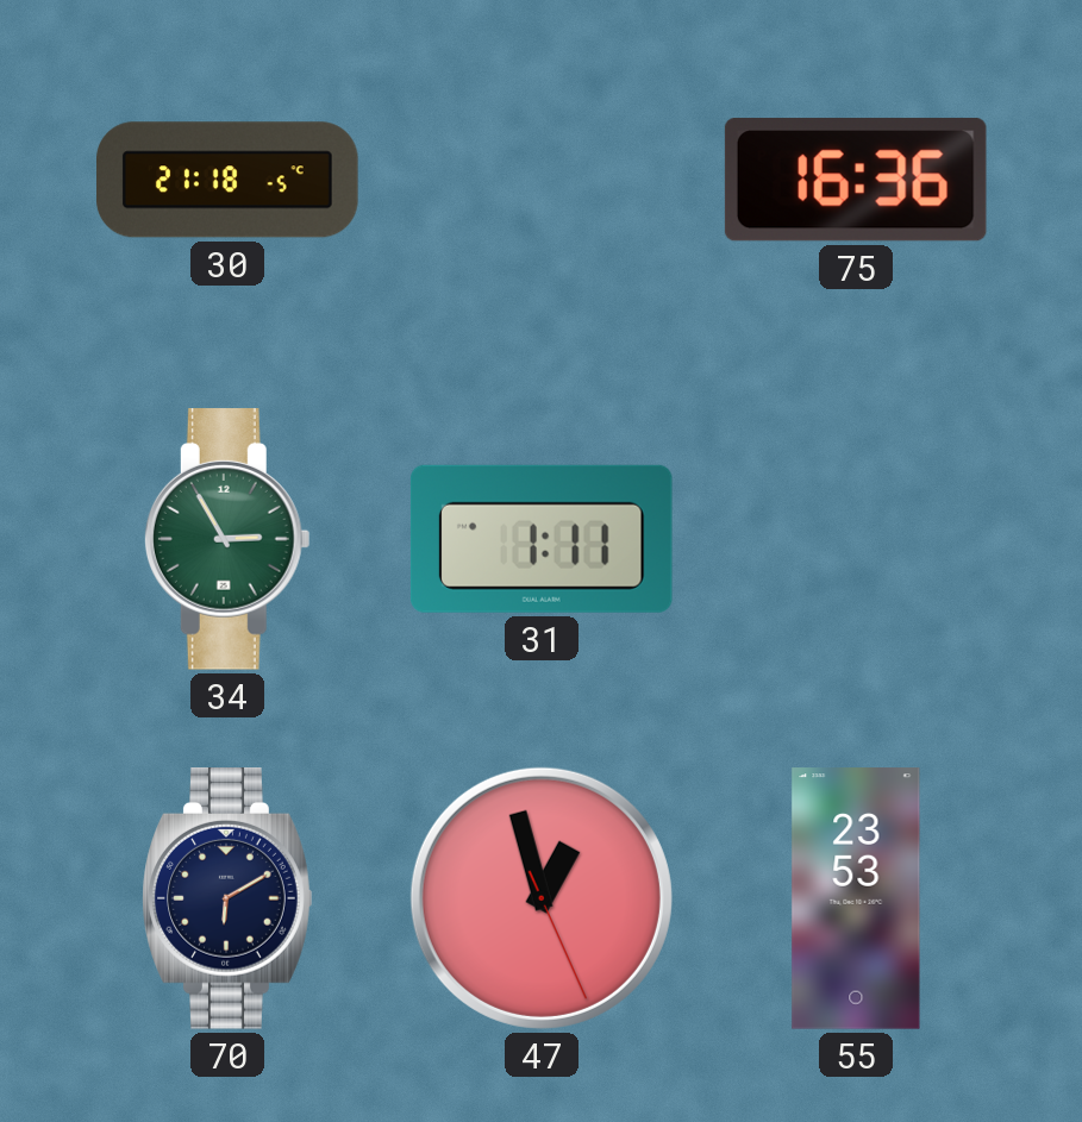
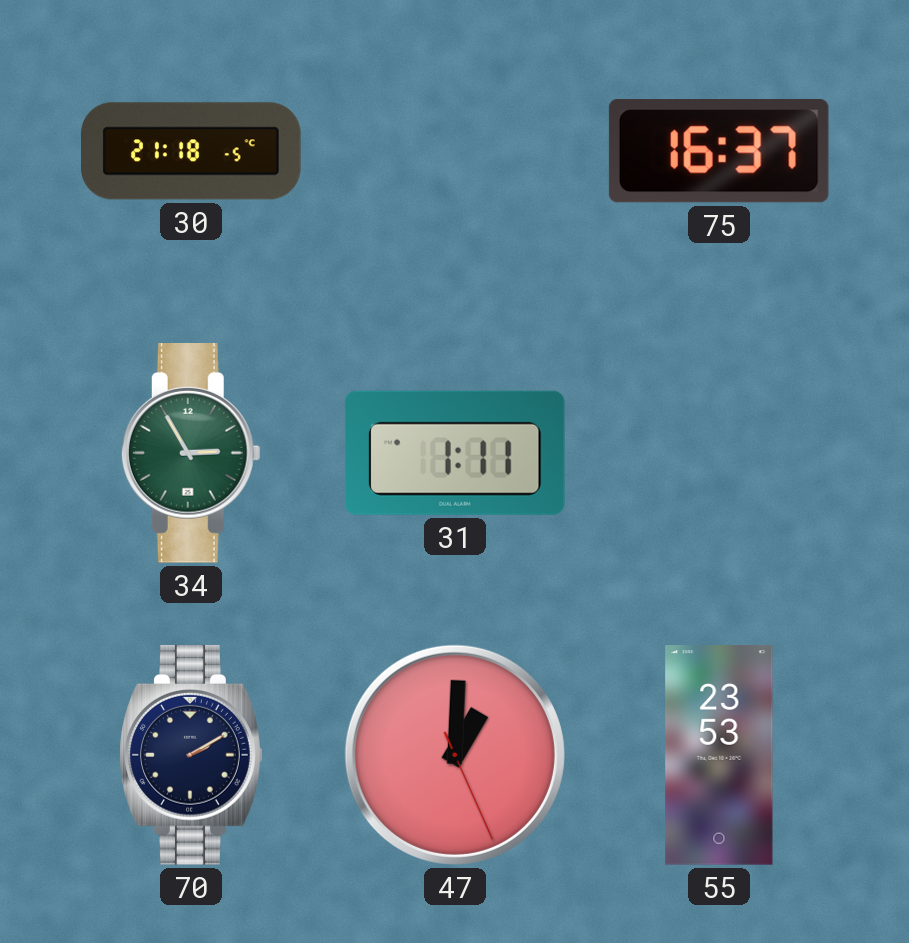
75: 16:36 -> 16:37
70: 6:10 -> 2:10
47: 12:57 -> 1:00
